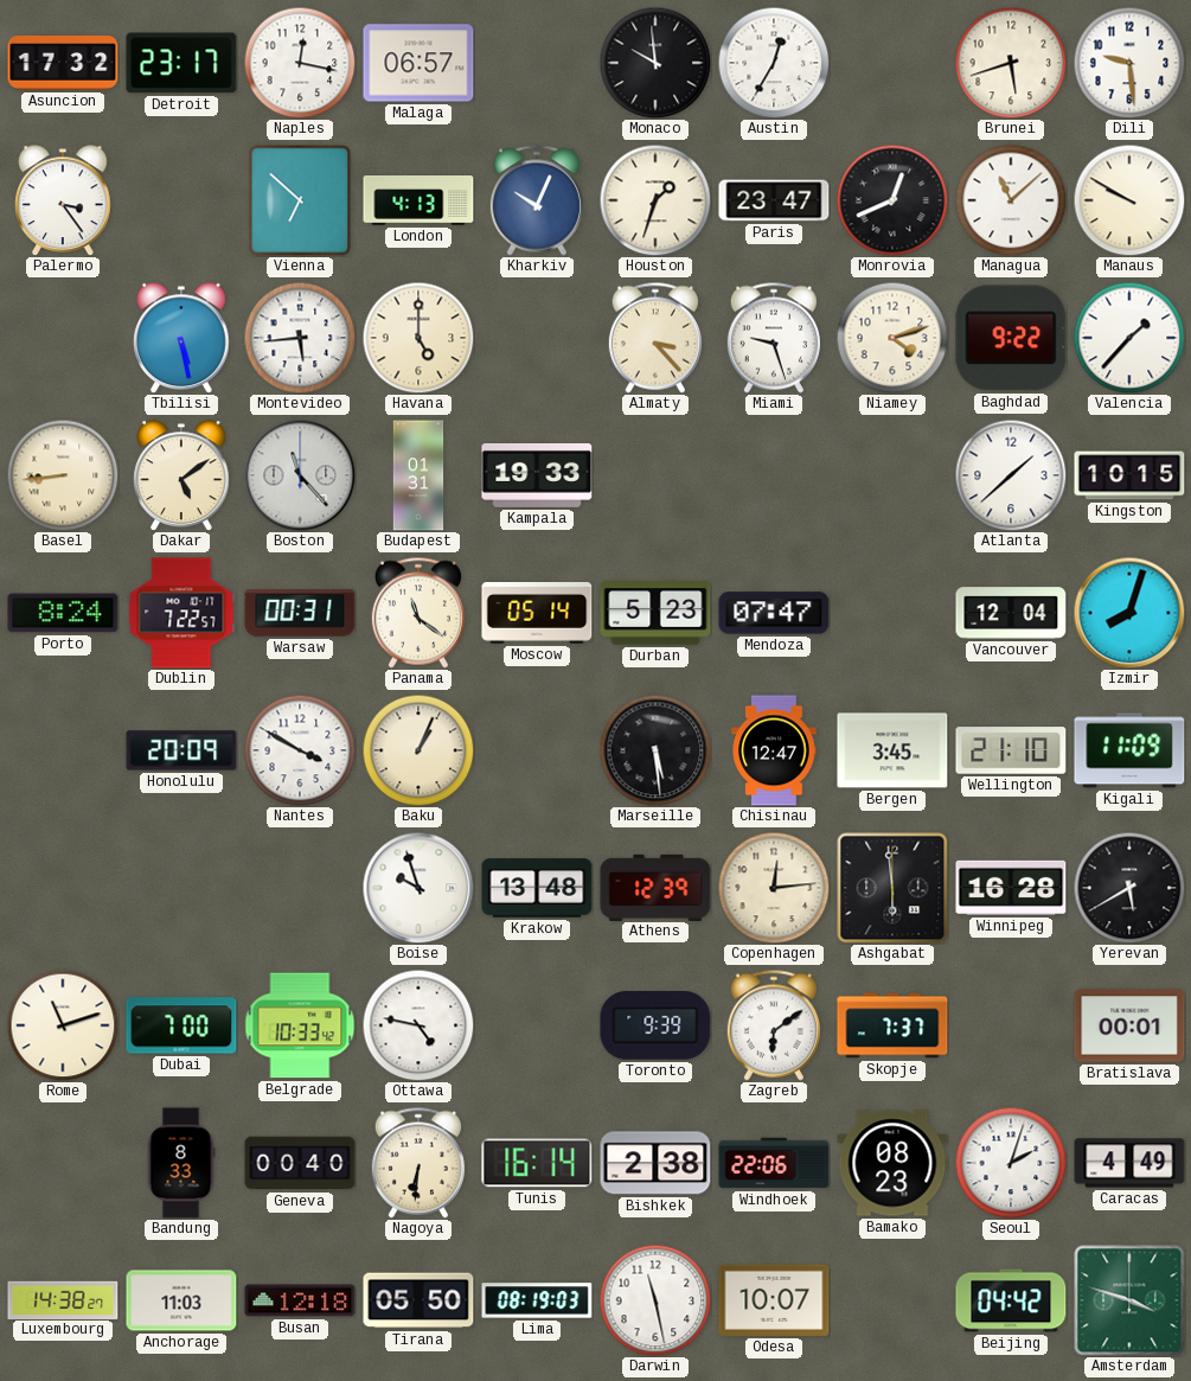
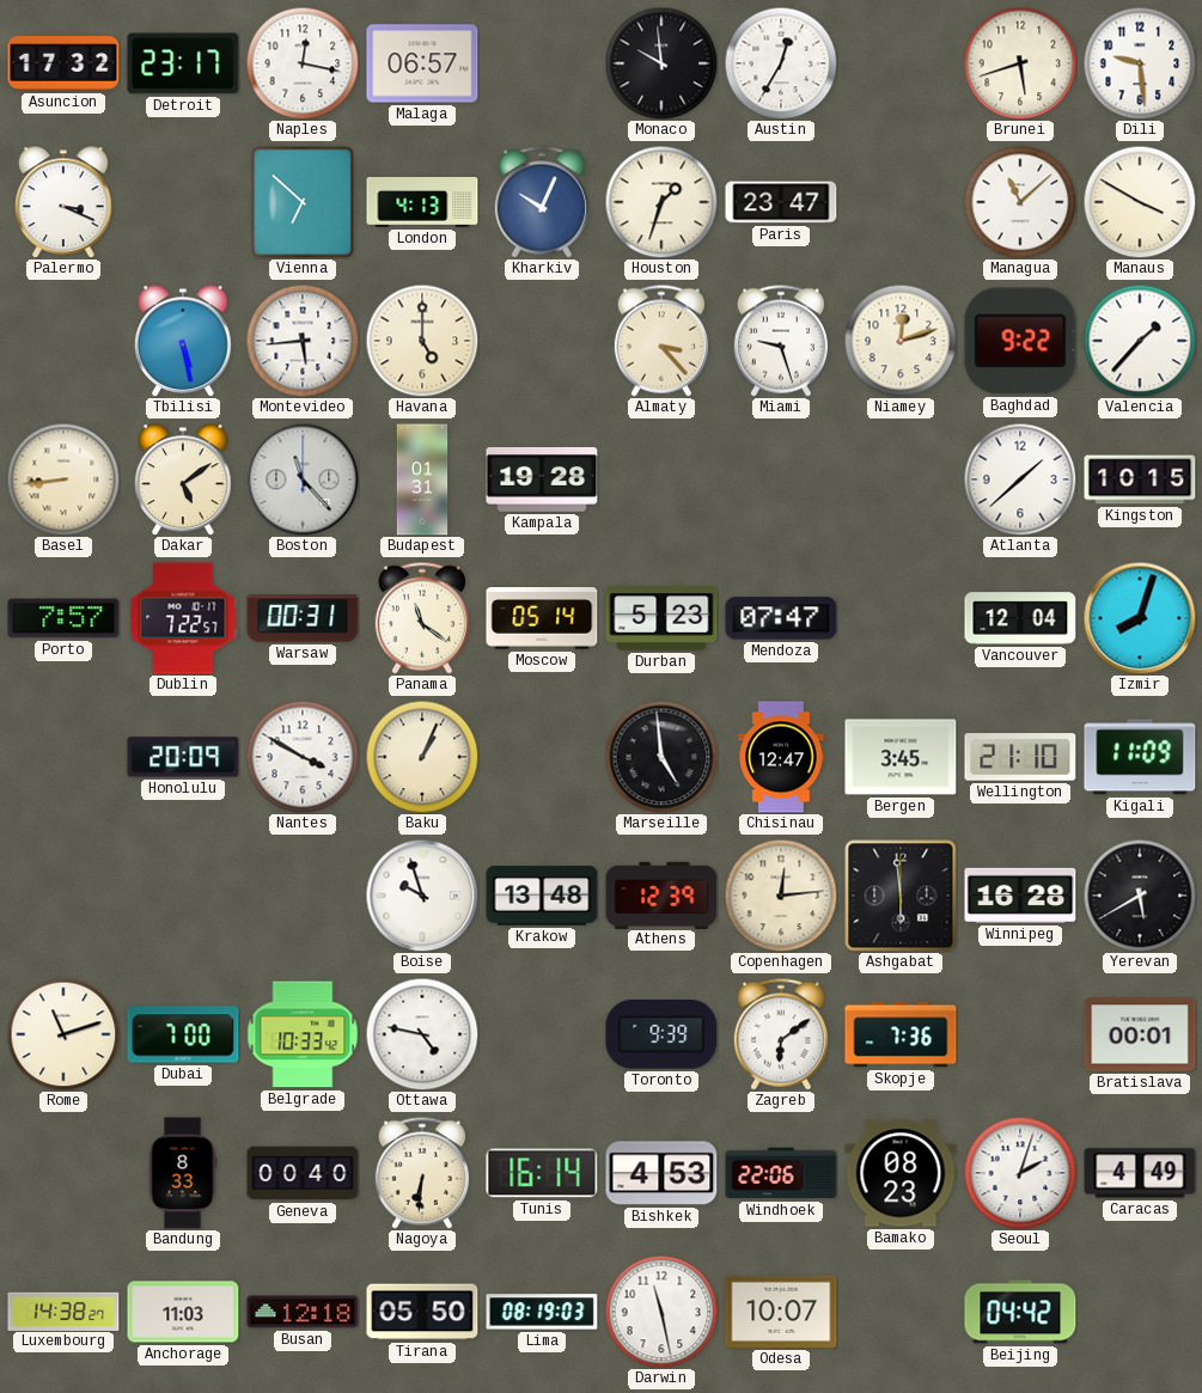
Palermo: 3:24 -> 3:19
Monrovia: 12:41 -> none
Manaus: 9:50 -> 3:50
Niamey: 4:12 -> 12:12
Kampala: 19:33 -> 19:28
Porto: 8:24 -> 7:57
Marseille: 5:29 -> 4:59
Skopje: 7:37 -> 7:36
Bishkek: 2:38 -> 4:53
Amsterdam: 3:48 -> none
